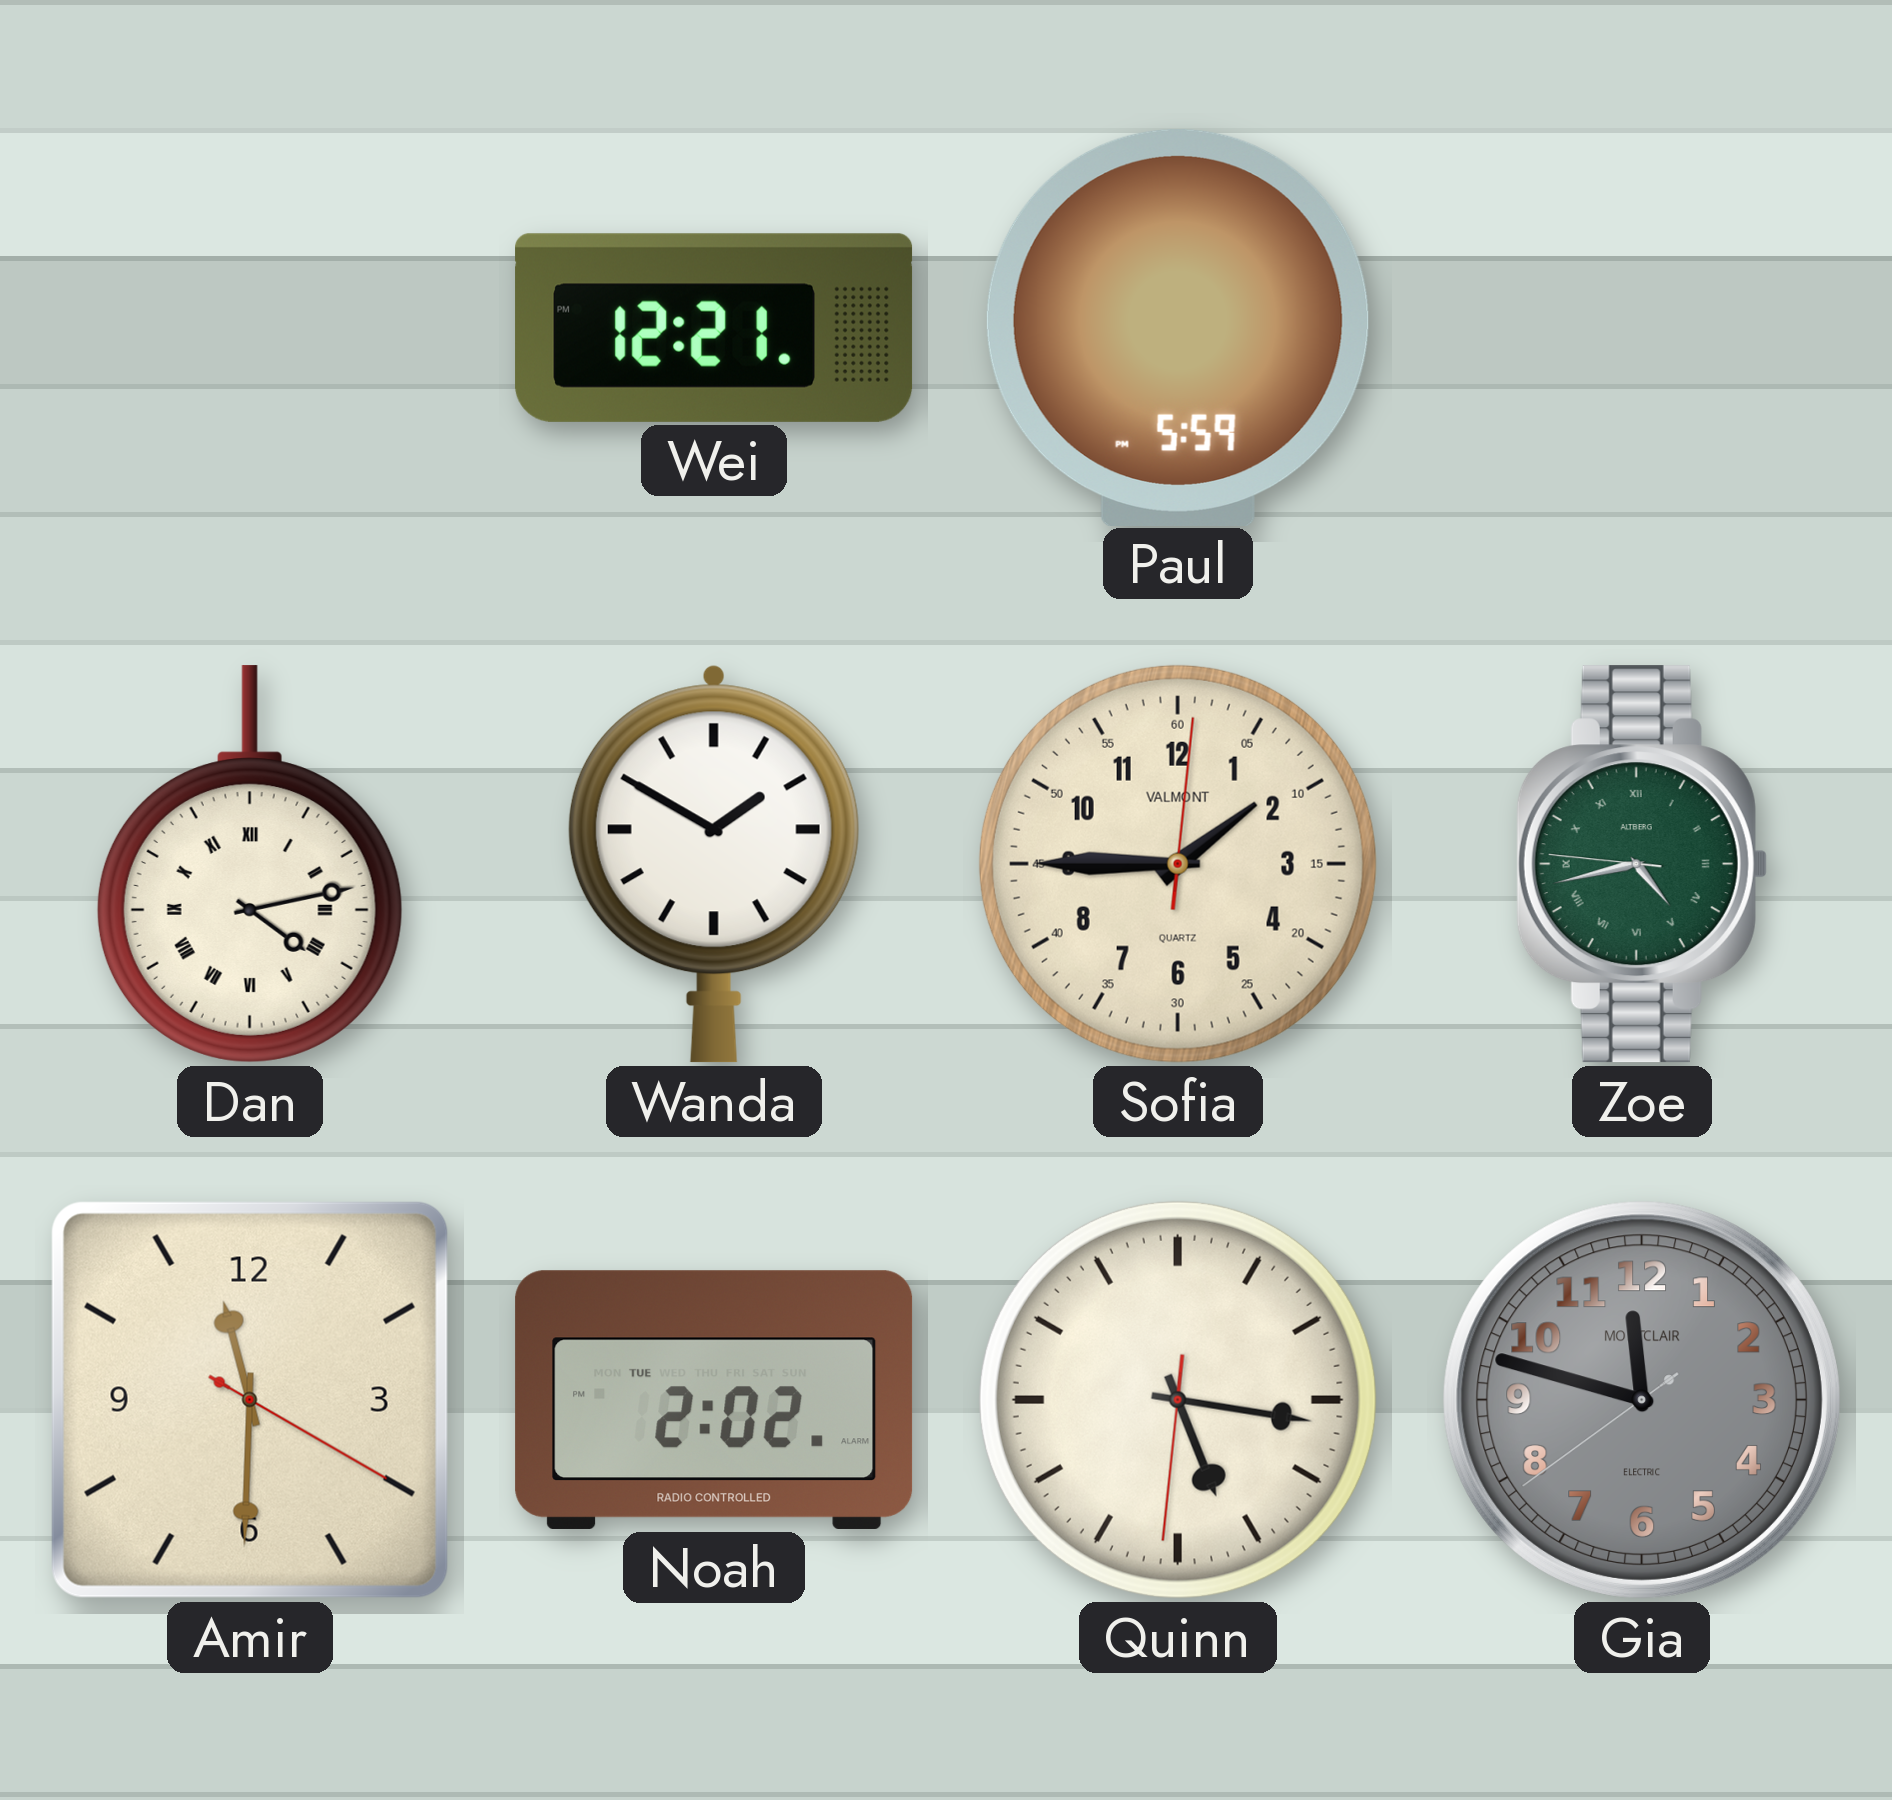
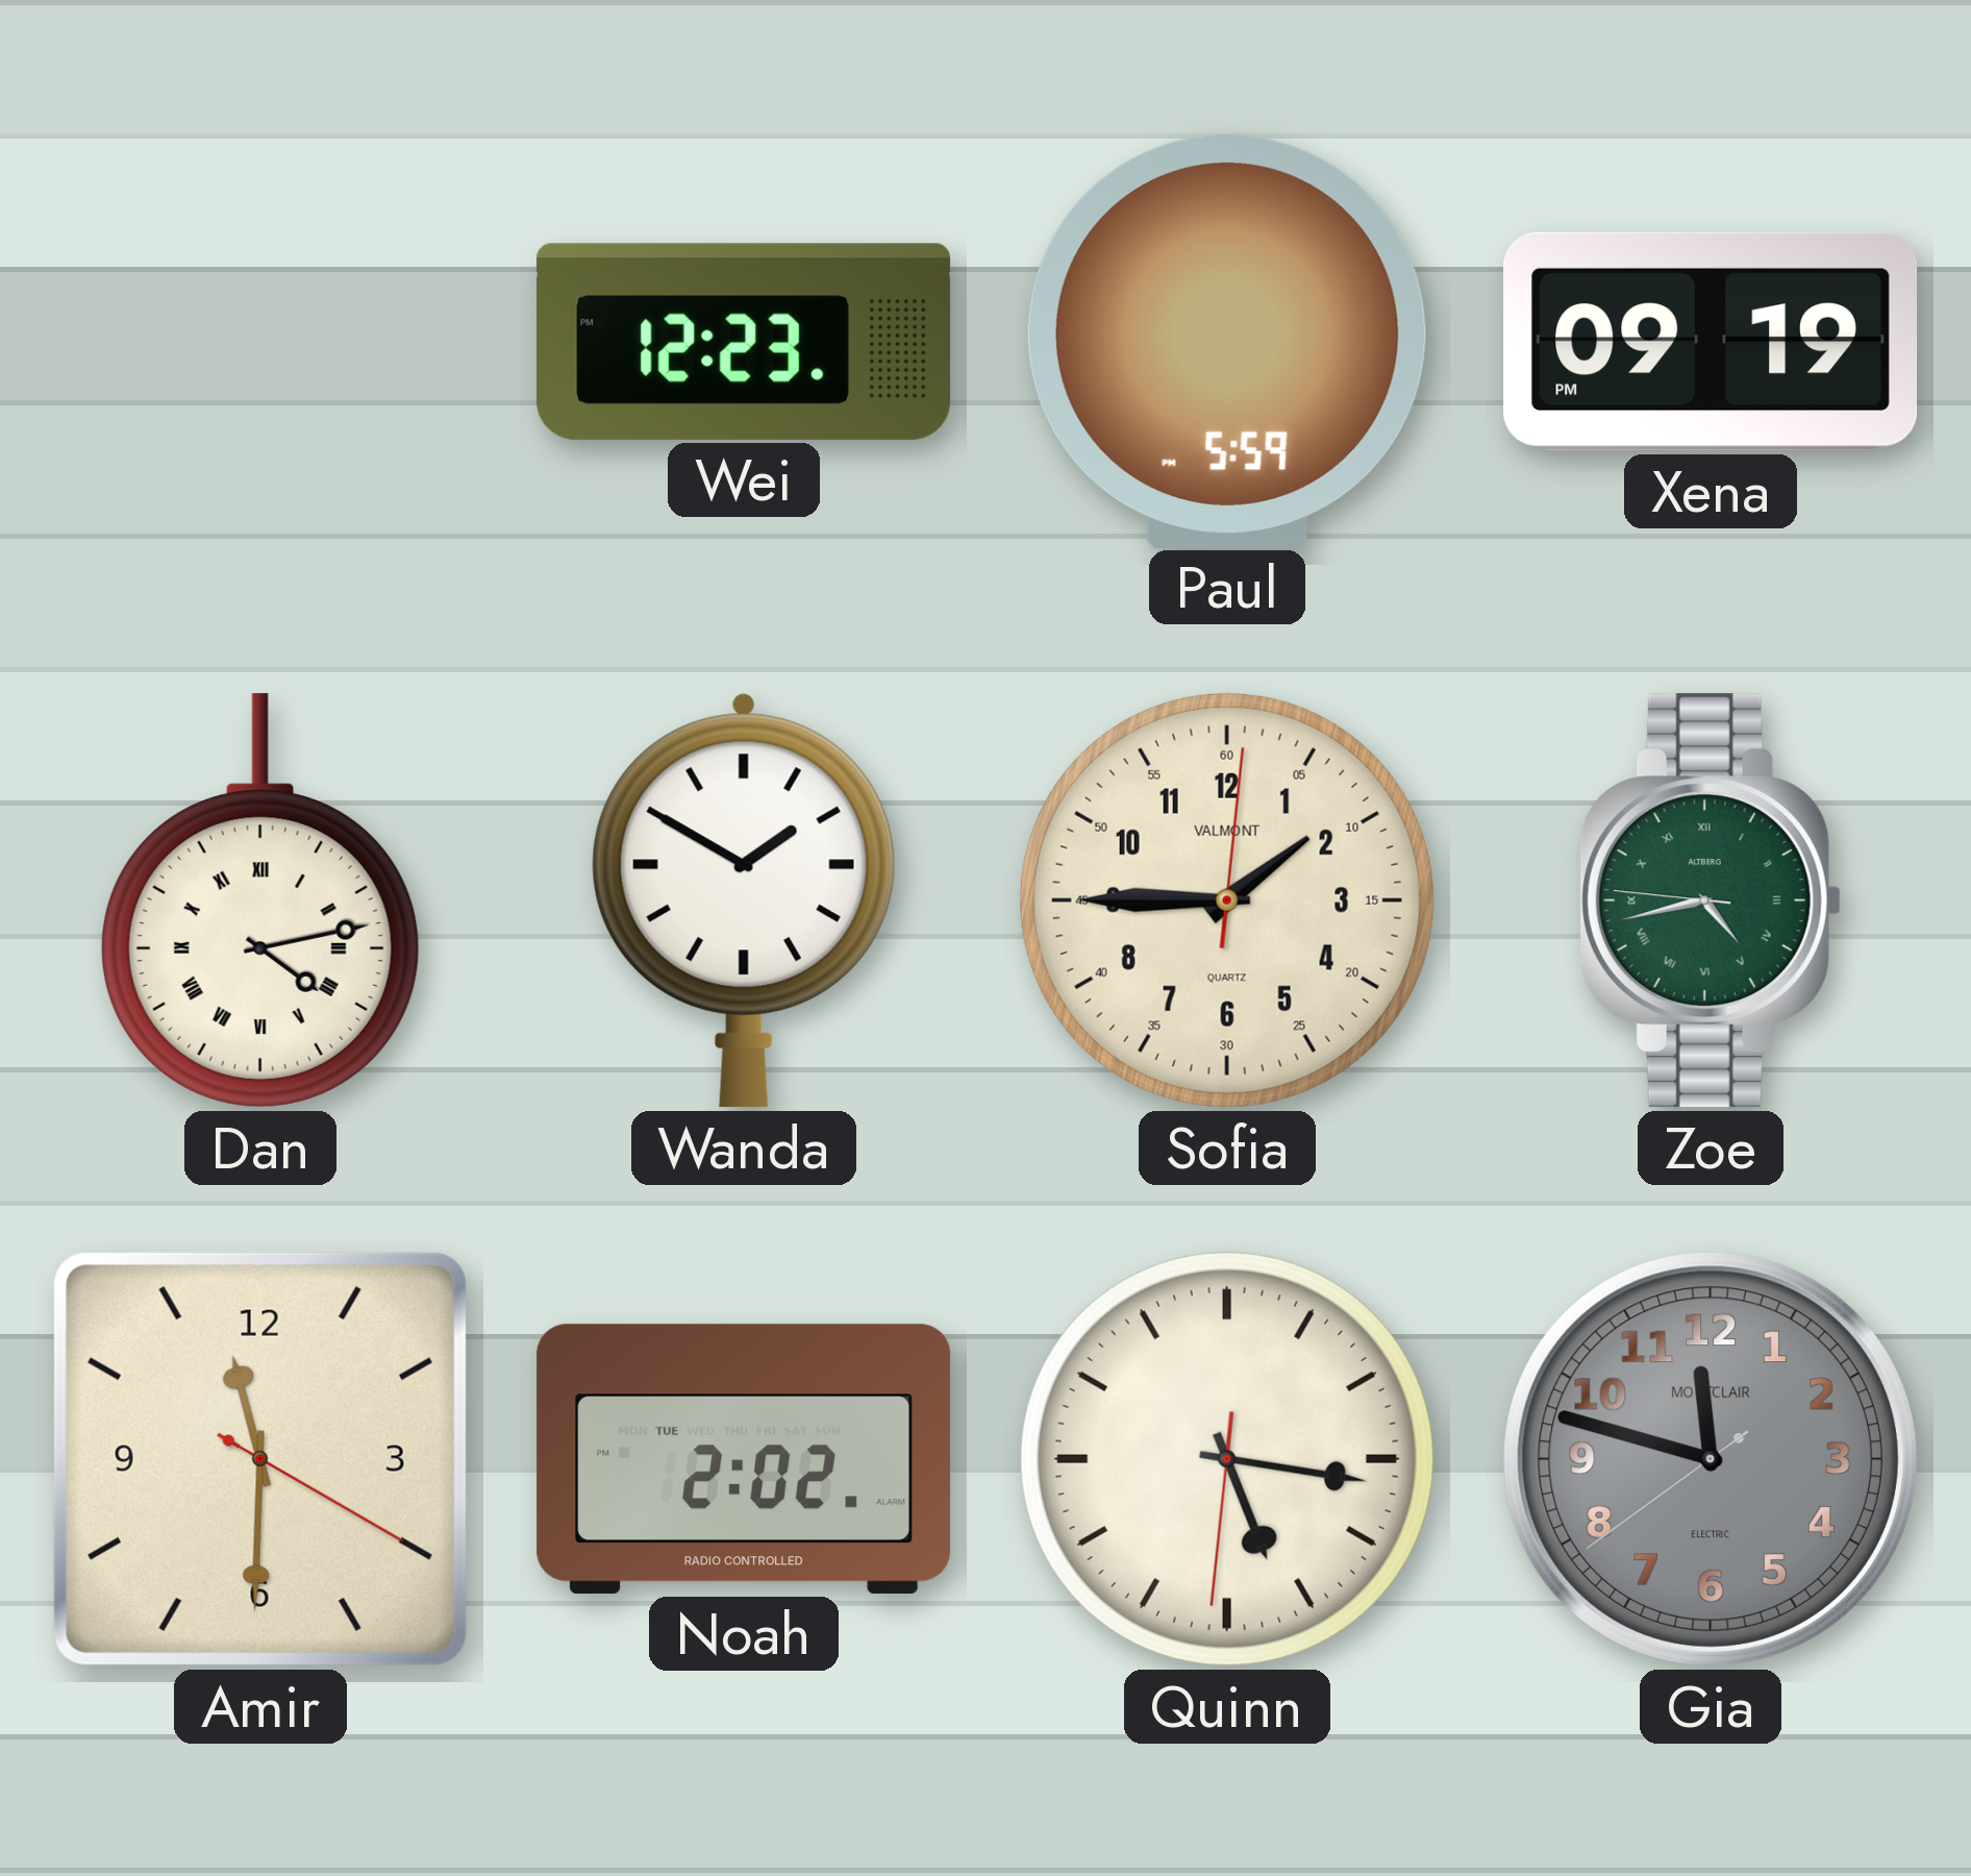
Wei: 12:21 -> 12:23
Xena: none -> 09:19
